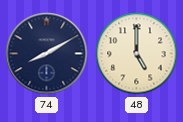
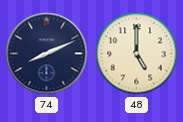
74: 8:10 -> 8:11
